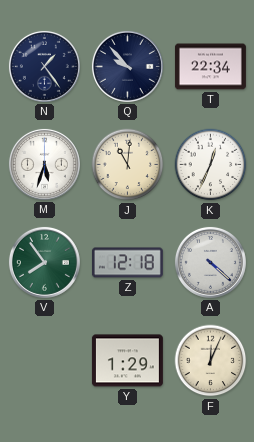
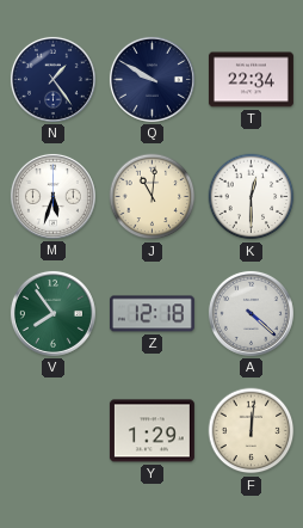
Q: 9:53 -> 9:50
K: 12:34 -> 12:30
F: 12:04 -> 12:01
